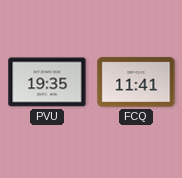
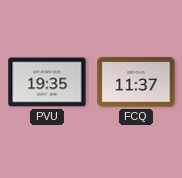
FCQ: 11:41 -> 11:37
